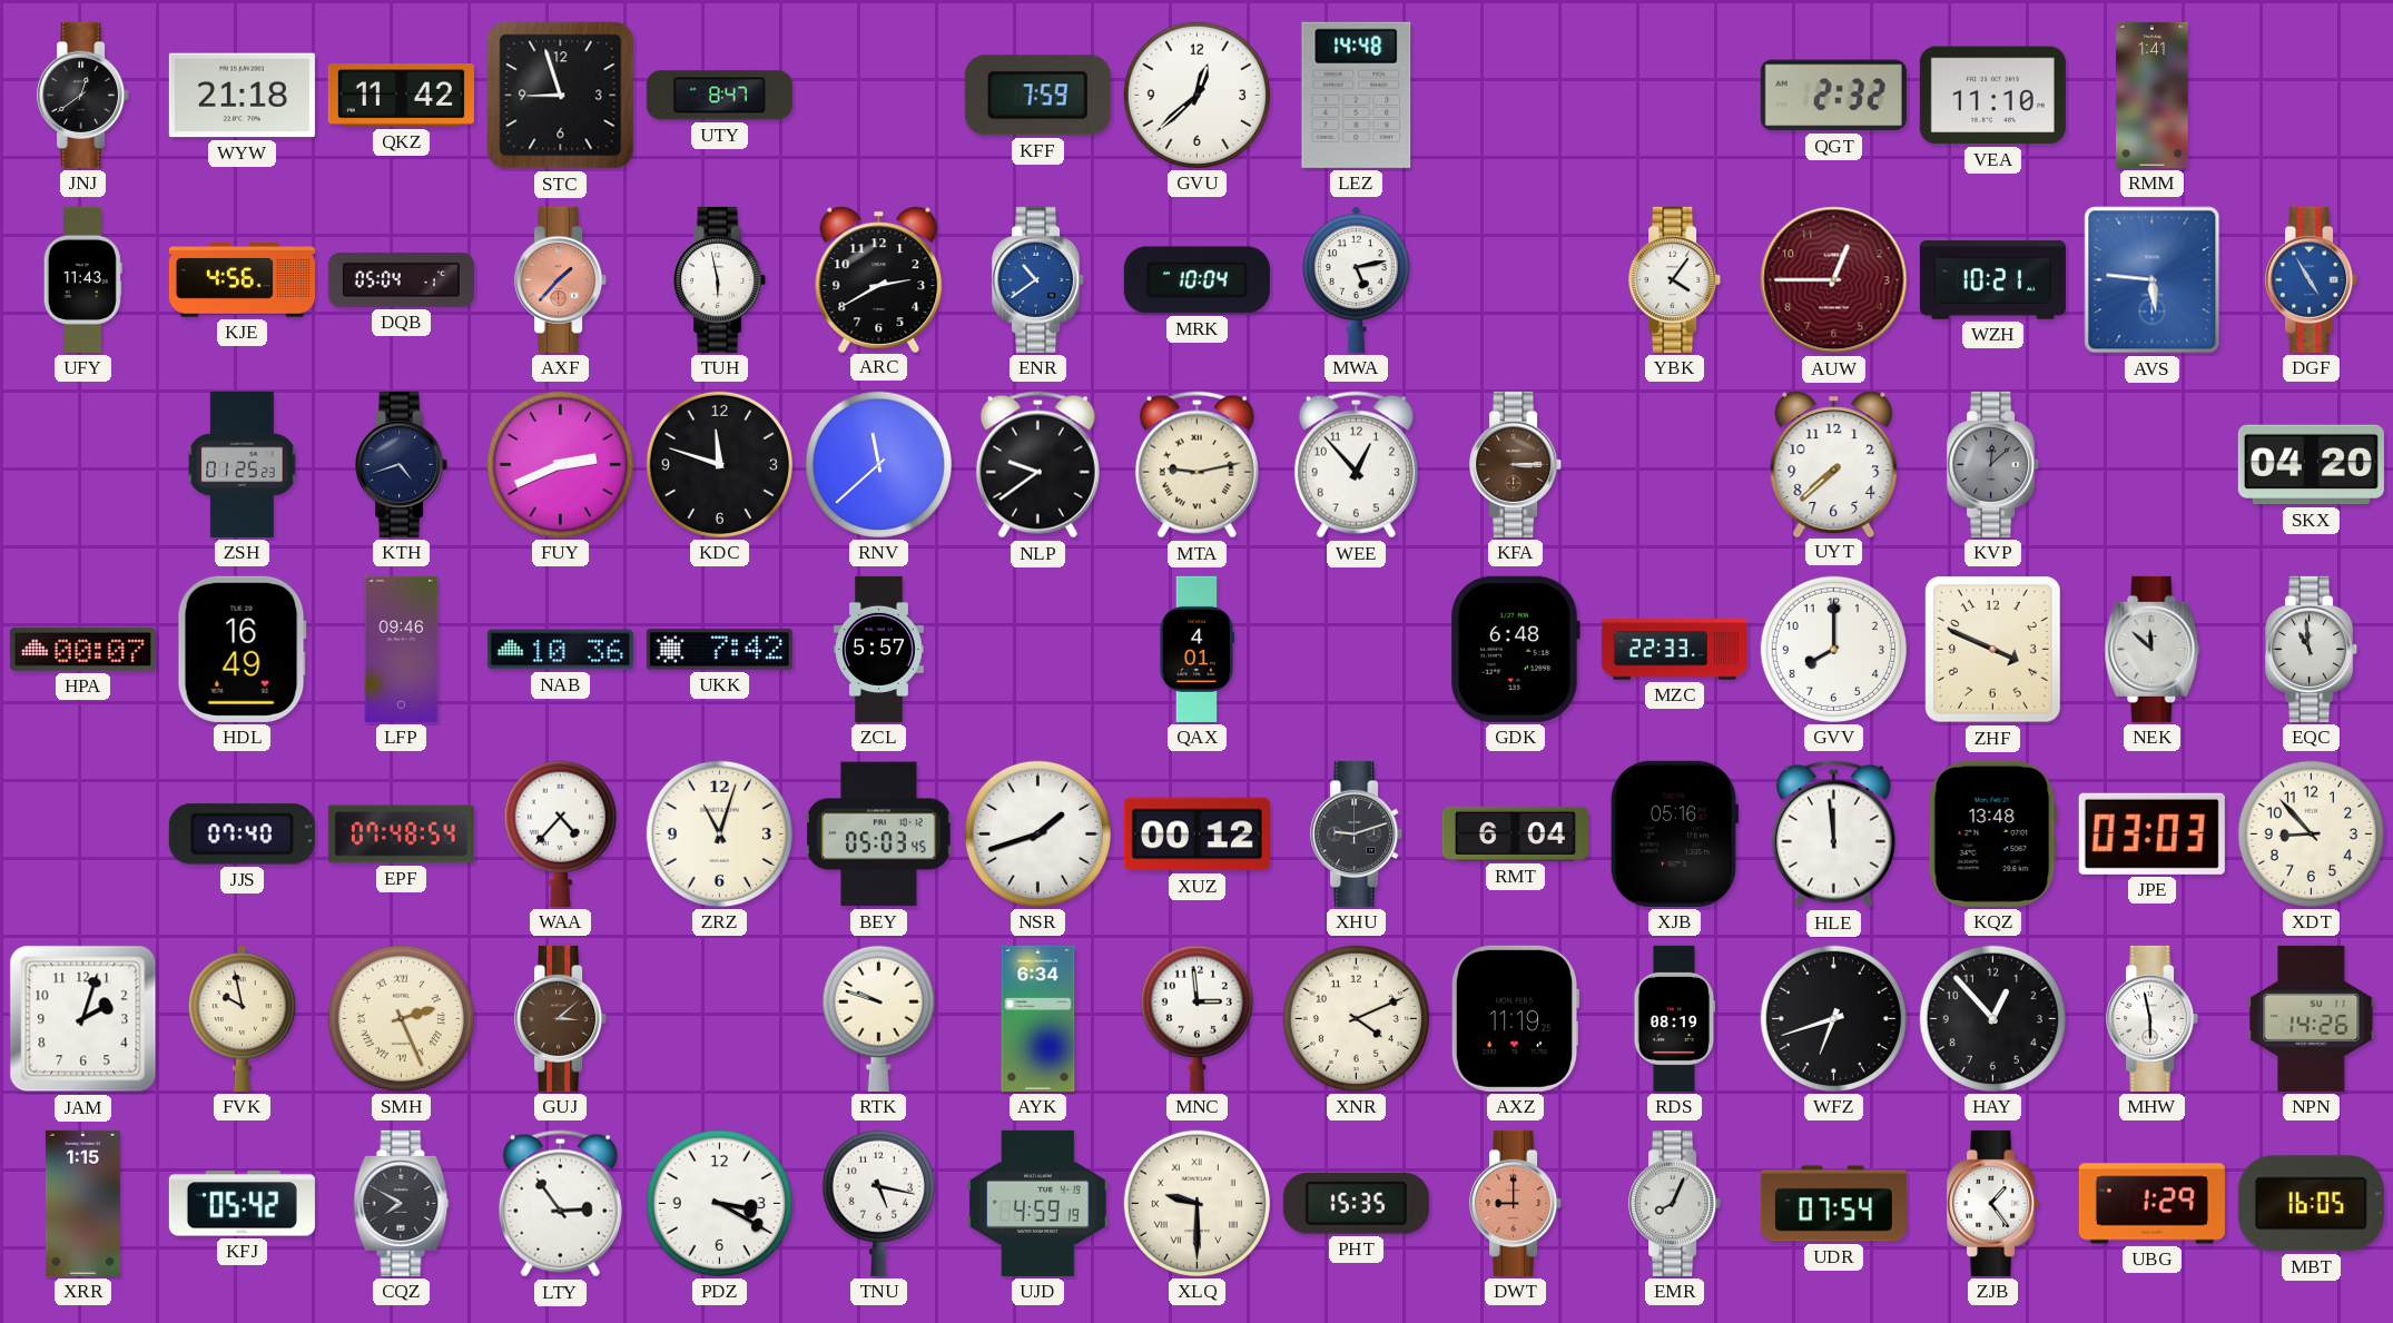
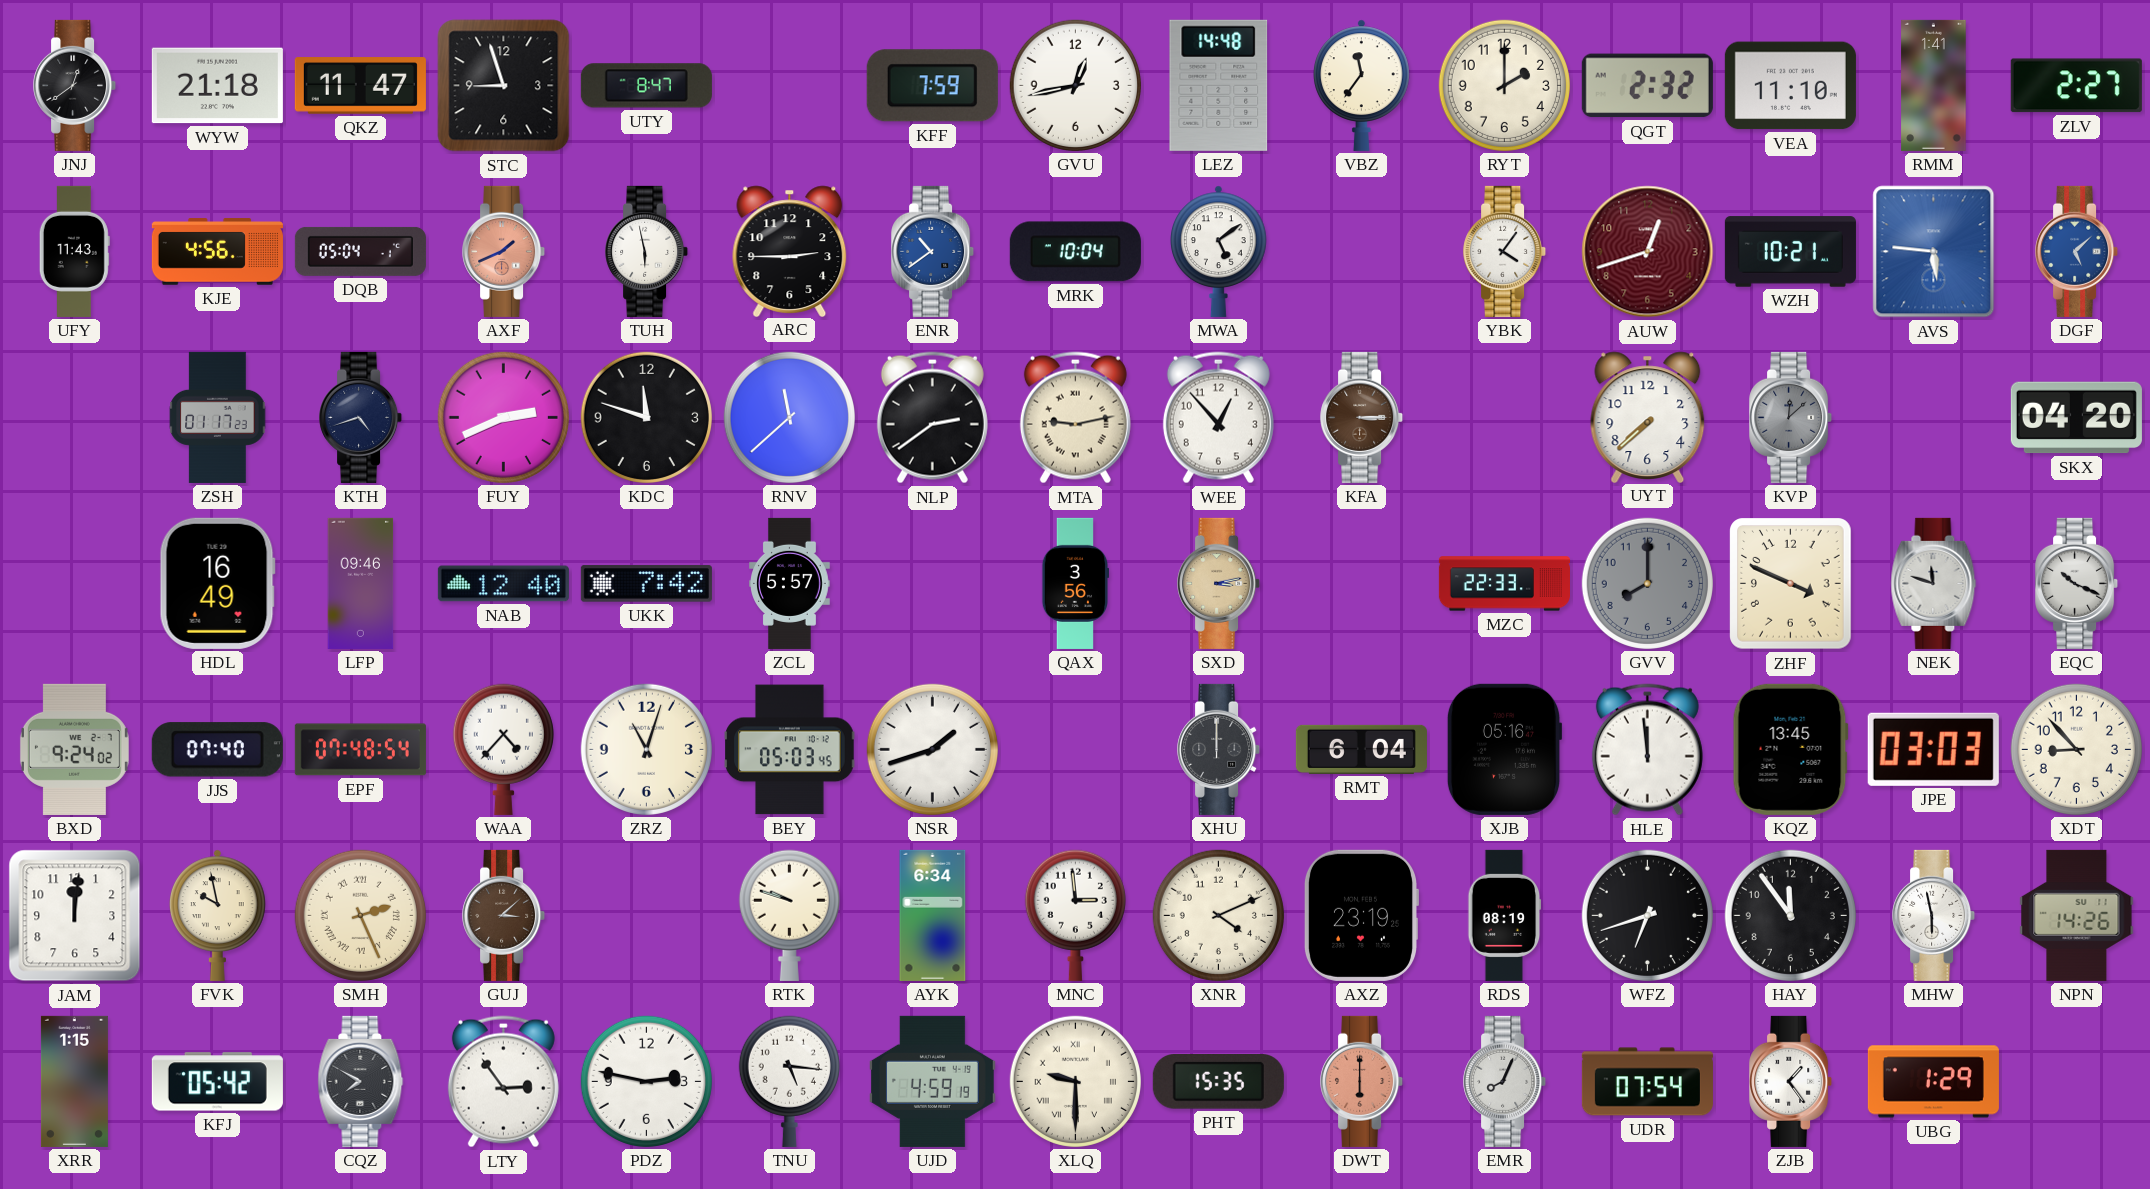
QKZ: 11:42 -> 11:47
GVU: 12:38 -> 12:43
VBZ: none -> 11:36
RYT: none -> 2:00
ZLV: none -> 2:27
AXF: 1:37 -> 1:41
ARC: 2:40 -> 2:45
MWA: 5:13 -> 5:09
AUW: 12:45 -> 12:42
DGF: 4:55 -> 5:08
ZSH: 01:25 -> 01:17
NLP: 9:39 -> 2:39
HPA: 00:07 -> none
NAB: 10:36 -> 12:40
QAX: 4:01 -> 3:56
SXD: none -> 3:13
GDK: 6:48 -> none
GVV dial: white -> grey
NEK: 11:52 -> 11:48
EQC: 10:59 -> 10:19
BXD: none -> 9:24
XUZ: 00:12 -> none
XHU: 9:12 -> 12:00
KQZ: 13:48 -> 13:45
JAM: 2:03 -> 12:01
AXZ: 11:19 -> 23:19
HAY: 12:53 -> 11:54
PDZ: 3:20 -> 2:47
TNU: 5:17 -> 5:16
DWT: 9:00 -> 6:00
MBT: 16:05 -> none
